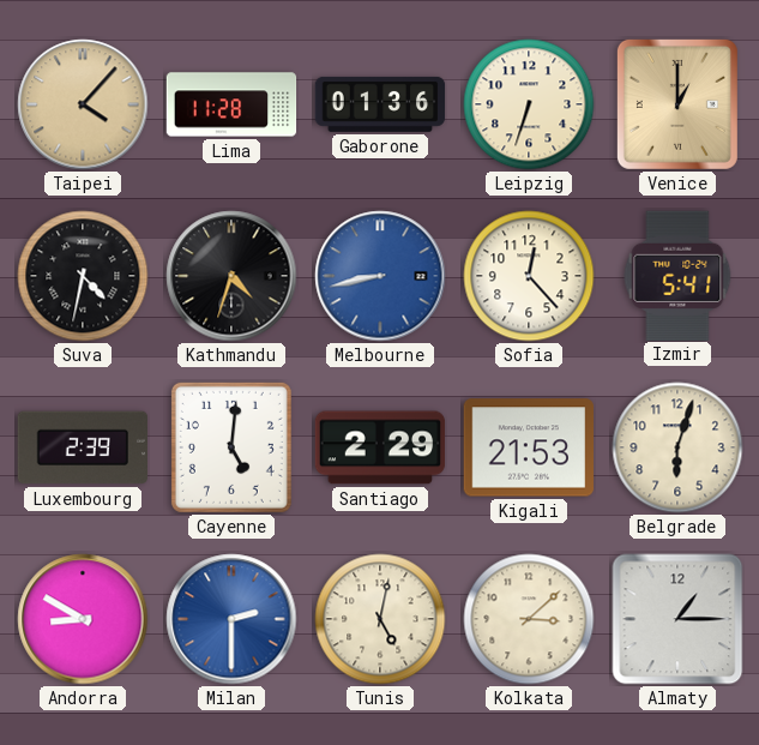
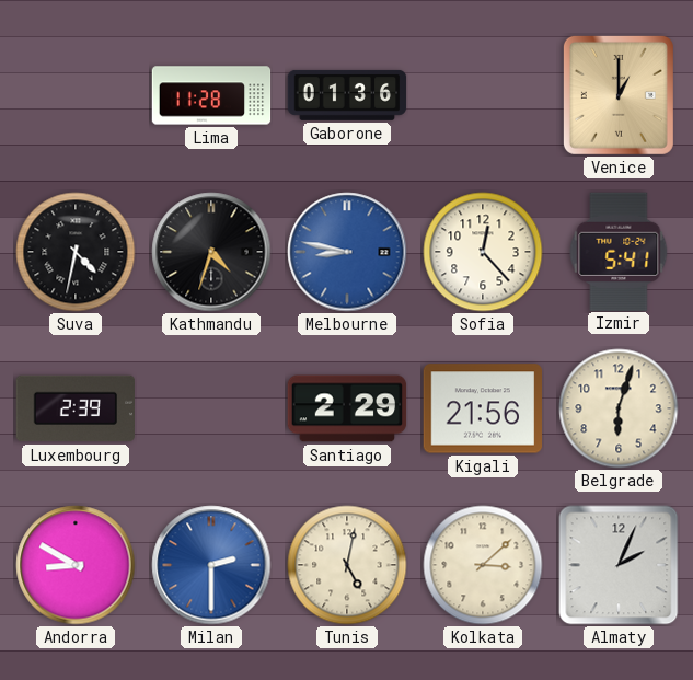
Taipei: 4:07 -> none
Leipzig: 6:33 -> none
Melbourne: 8:43 -> 8:47
Cayenne: 5:01 -> none
Kigali: 21:53 -> 21:56
Almaty: 1:15 -> 2:04
